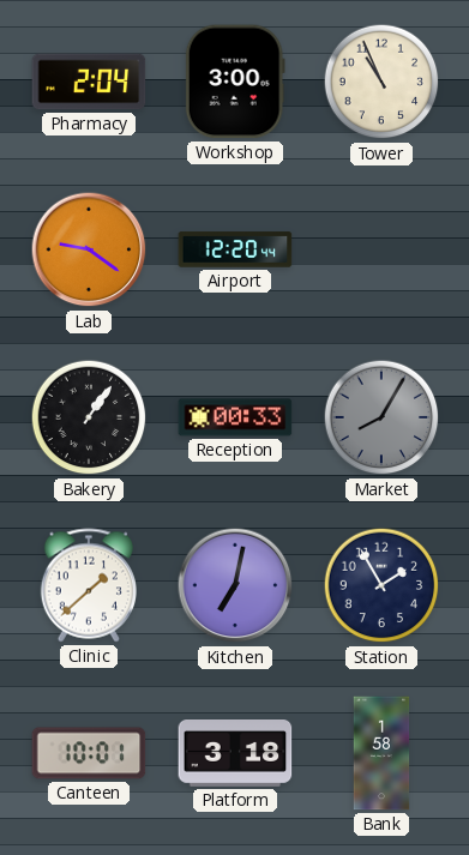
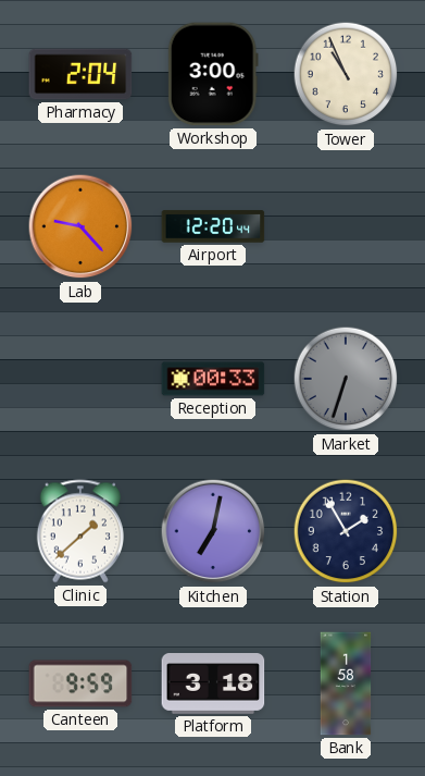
Lab: 9:21 -> 9:23
Bakery: 1:06 -> none
Market: 8:05 -> 6:33
Canteen: 10:01 -> 9:59
